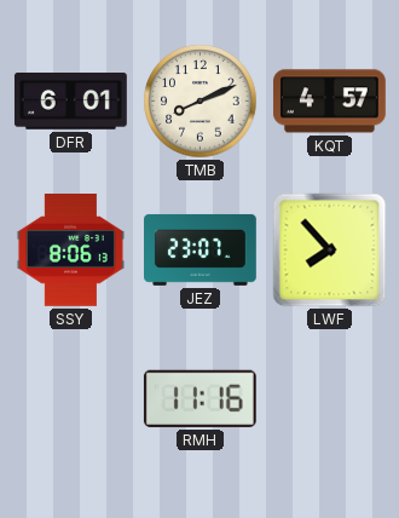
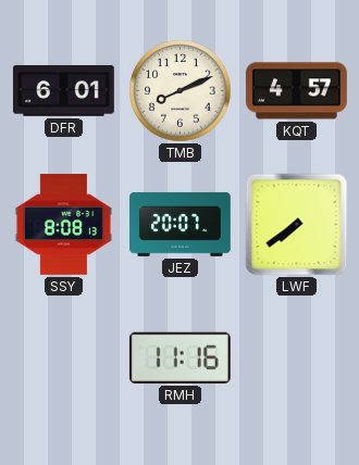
SSY: 8:06 -> 8:08
JEZ: 23:07 -> 20:07
LWF: 7:53 -> 7:39
